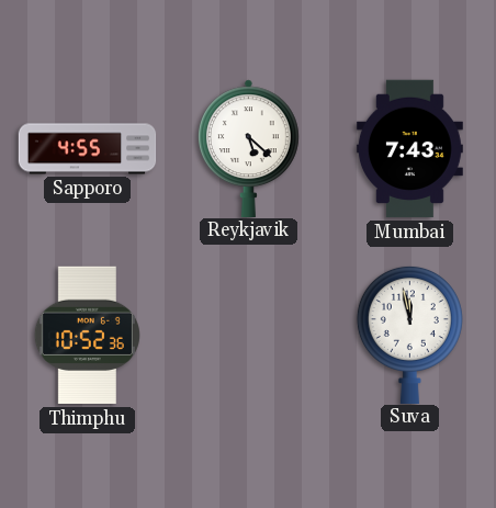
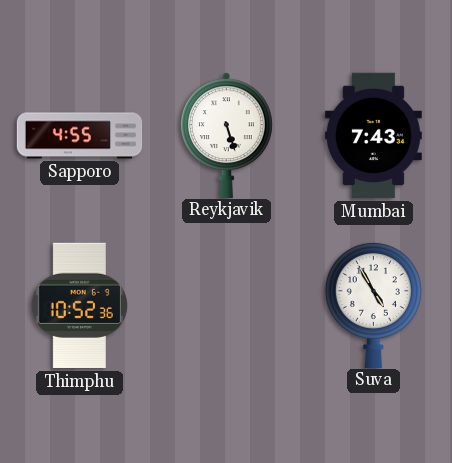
Reykjavik: 5:22 -> 5:27
Suva: 11:58 -> 4:55
